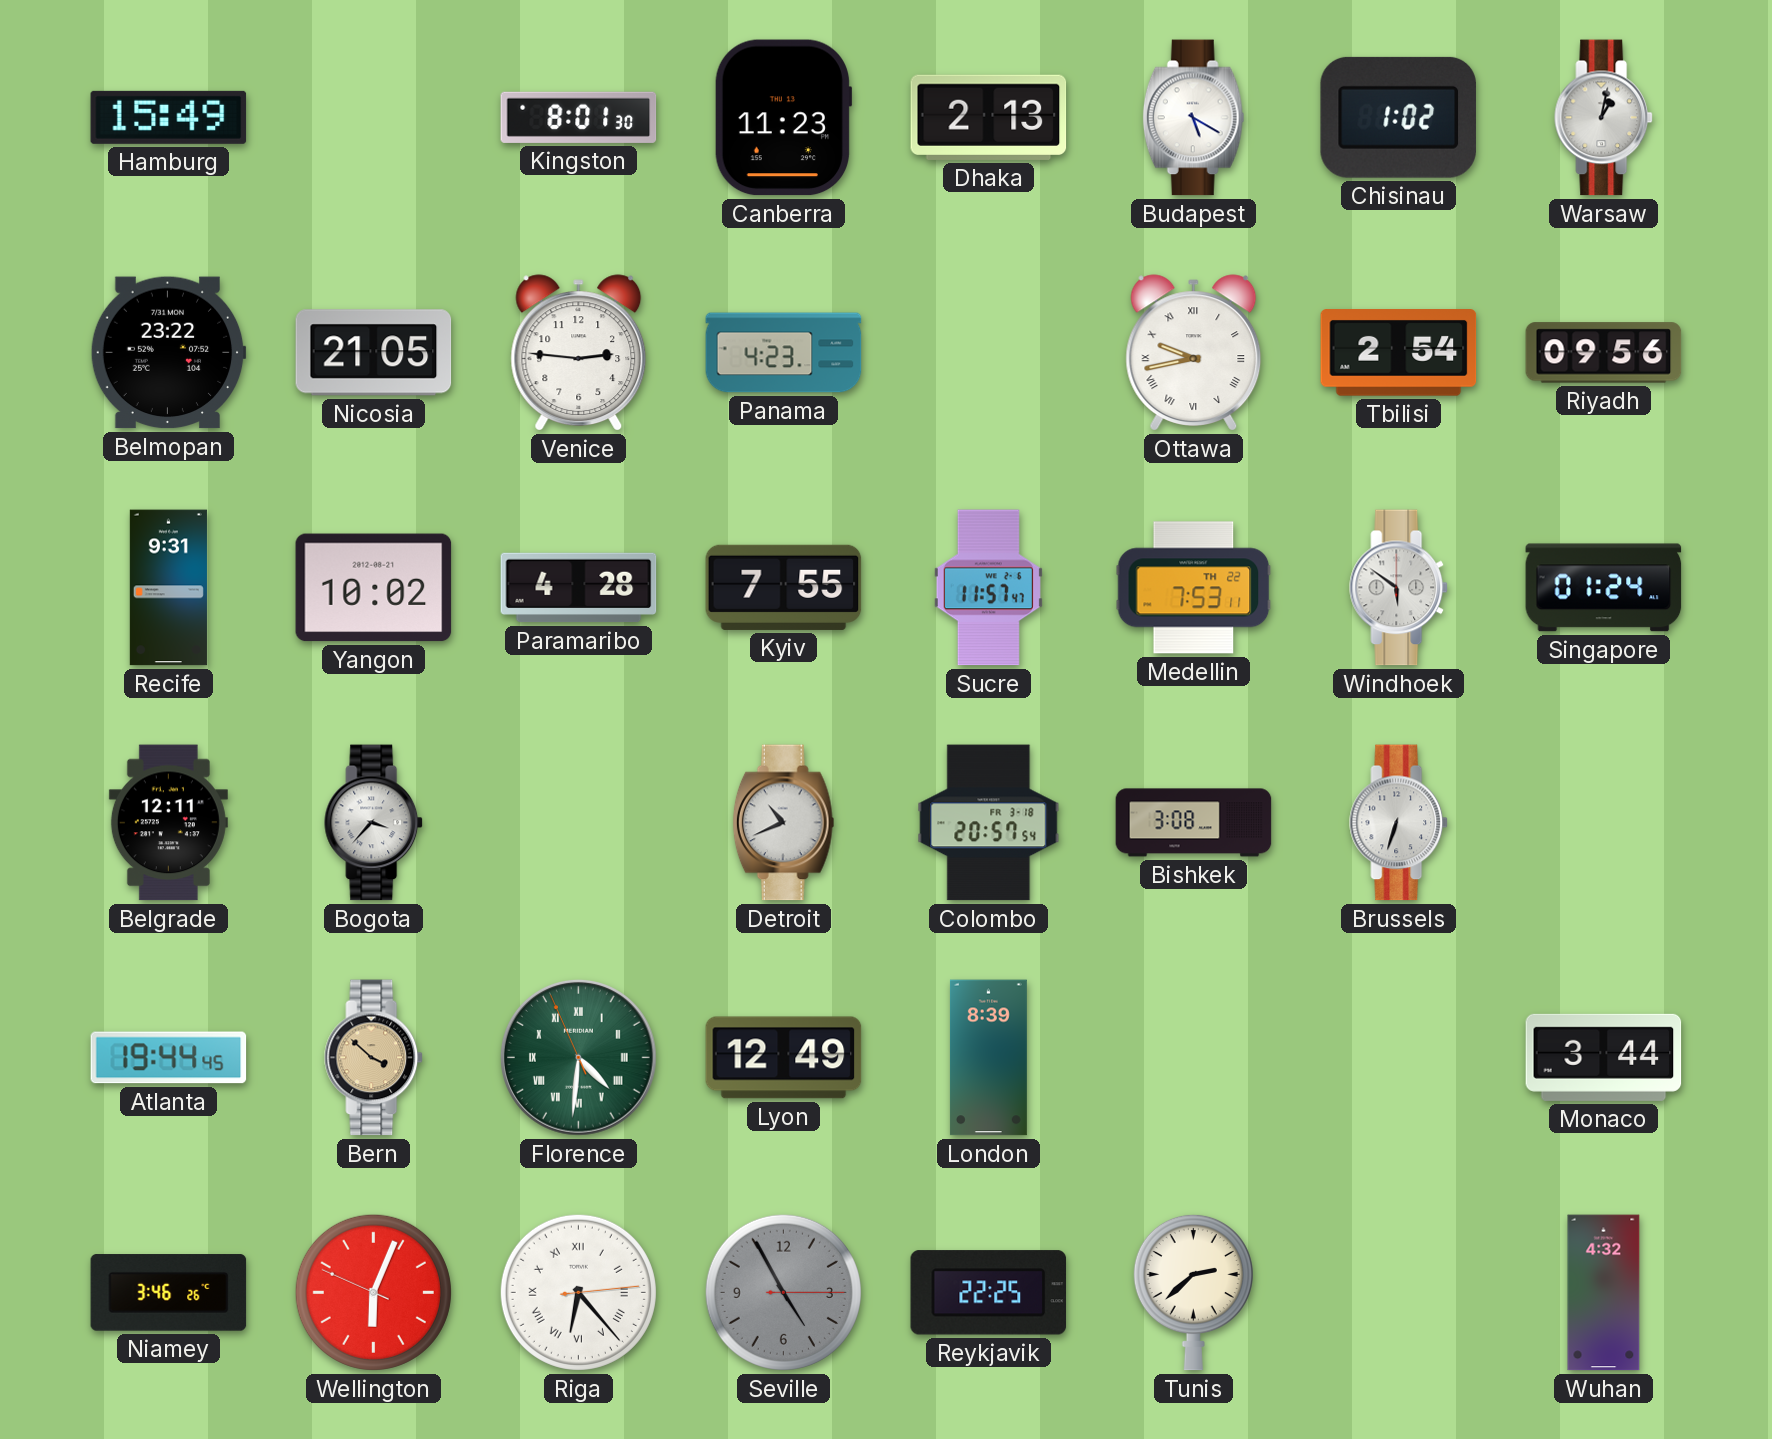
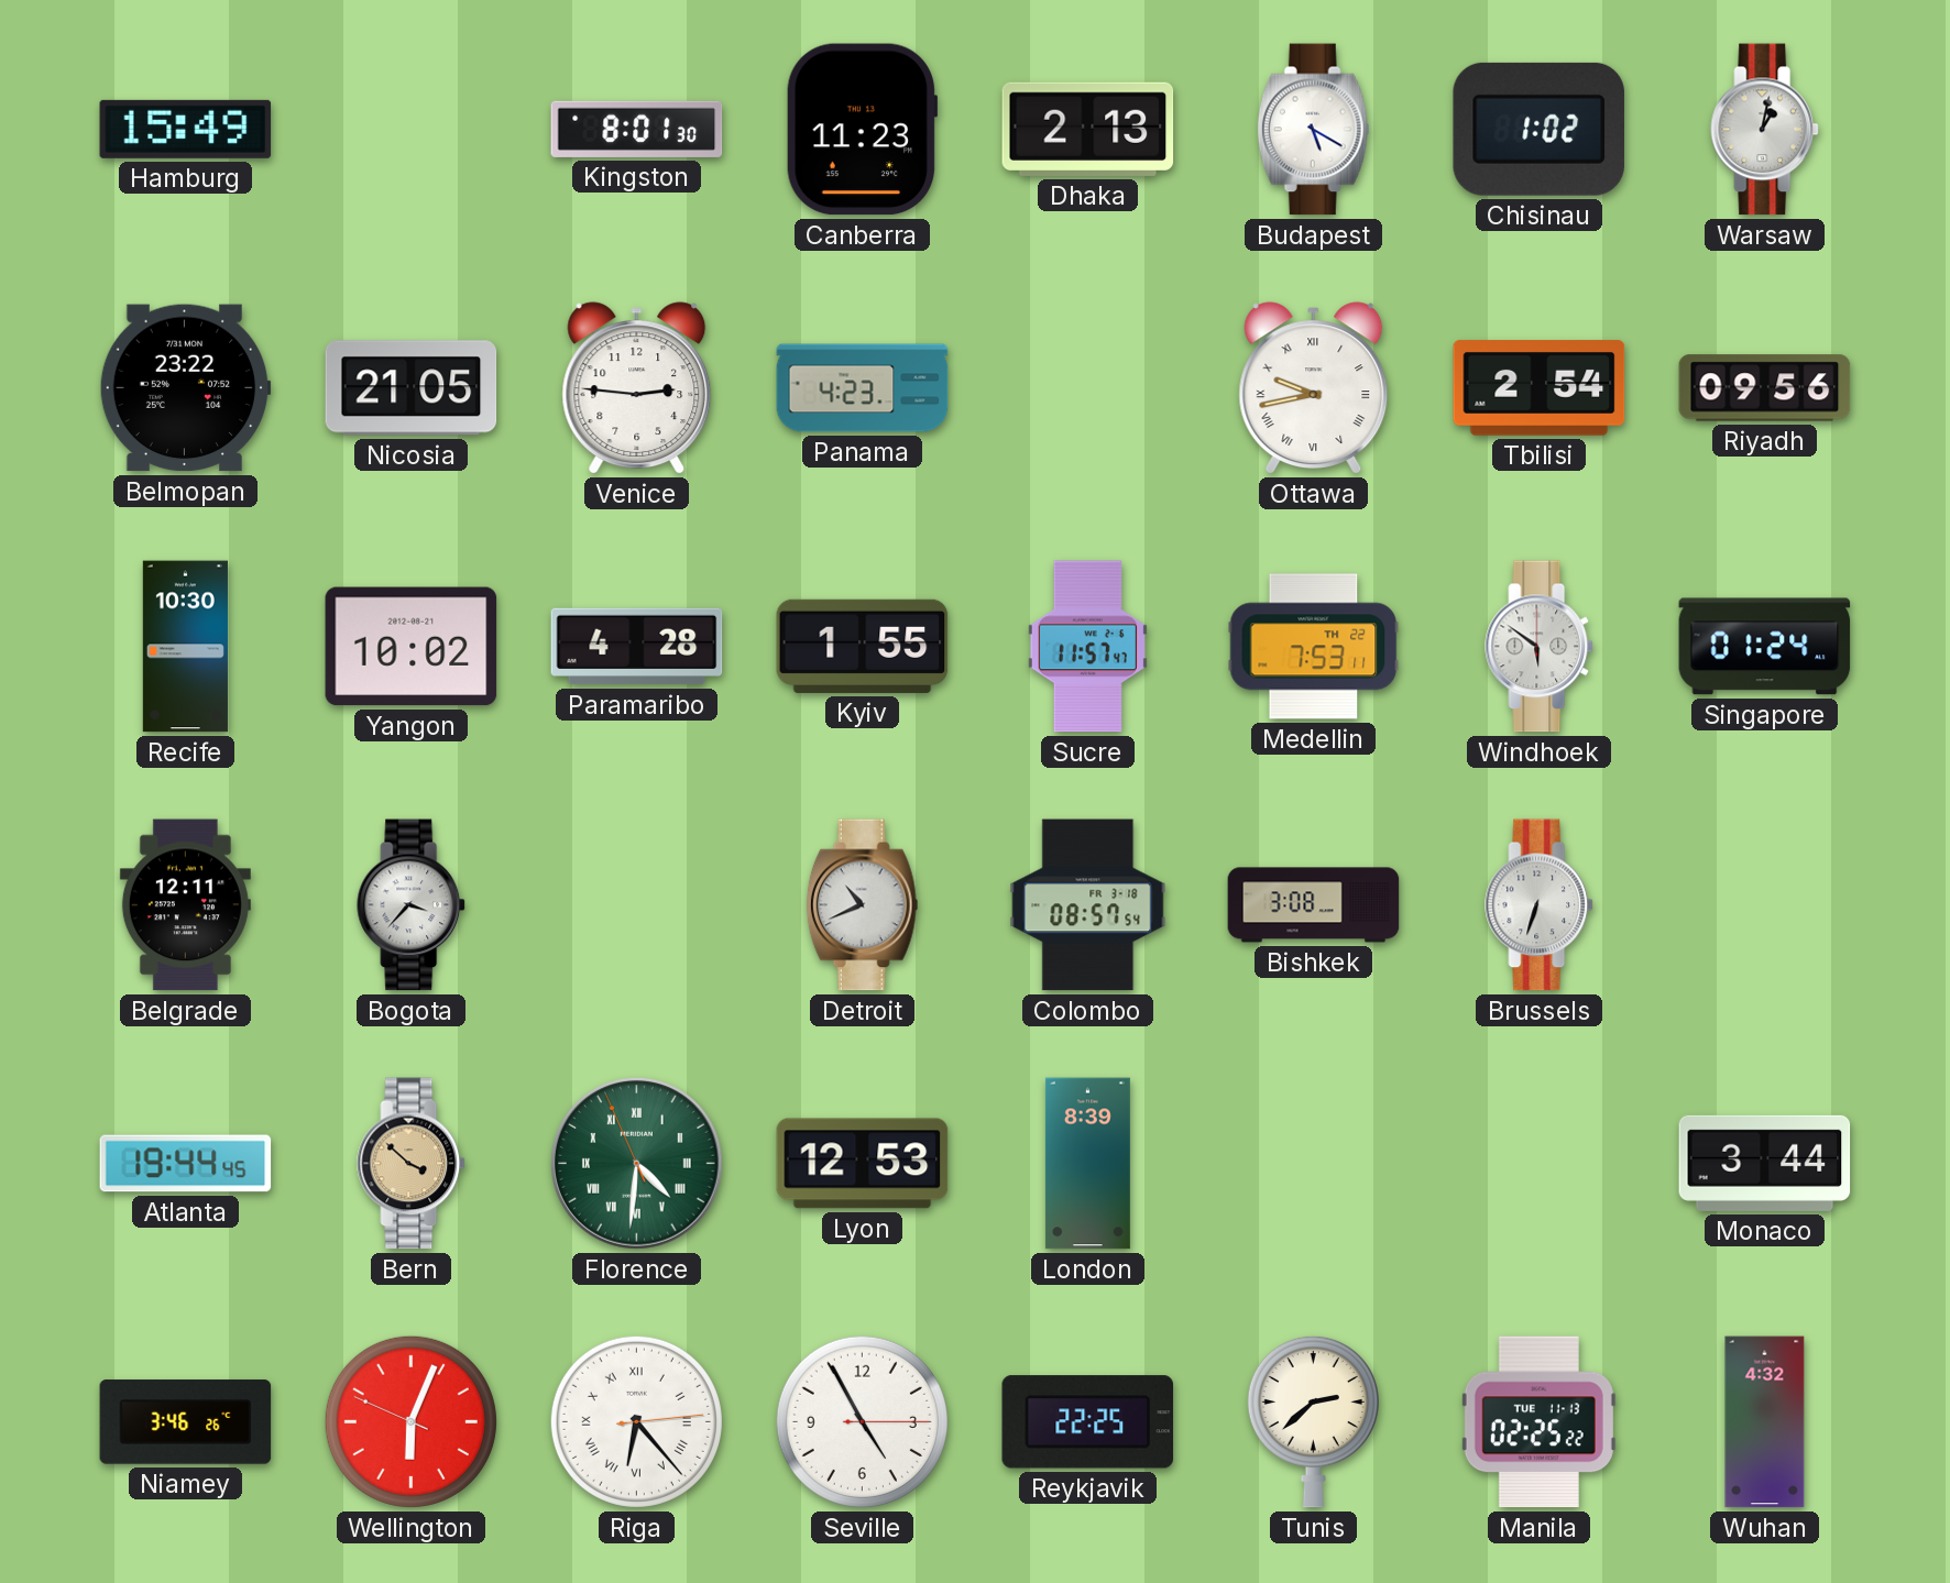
Recife: 9:31 -> 10:30
Kyiv: 7:55 -> 1:55
Colombo: 20:57 -> 08:57
Lyon: 12:49 -> 12:53
Seville dial: grey -> white
Manila: none -> 02:25
